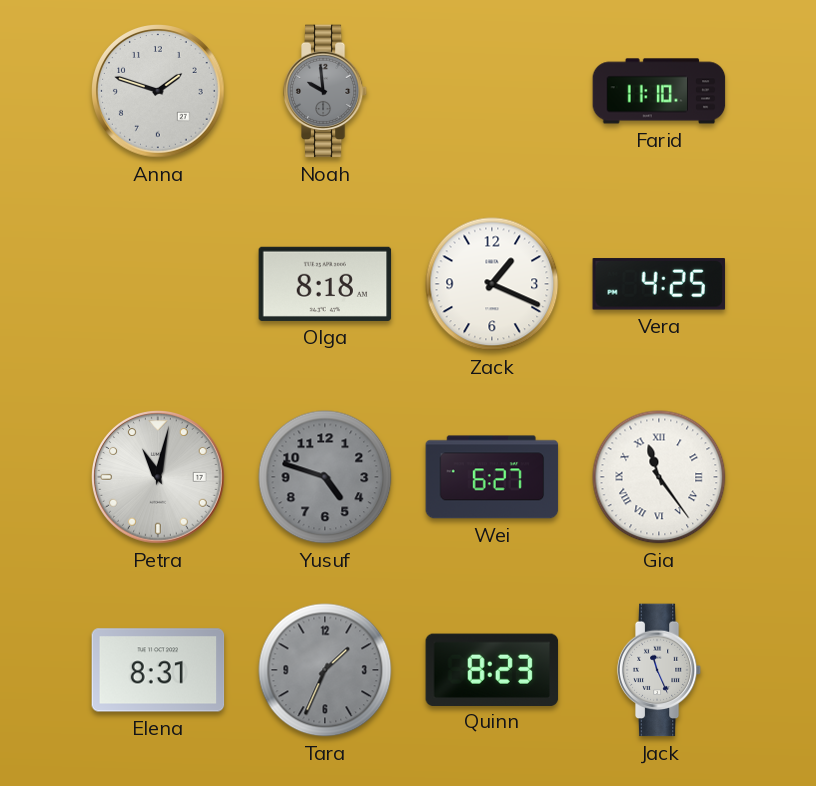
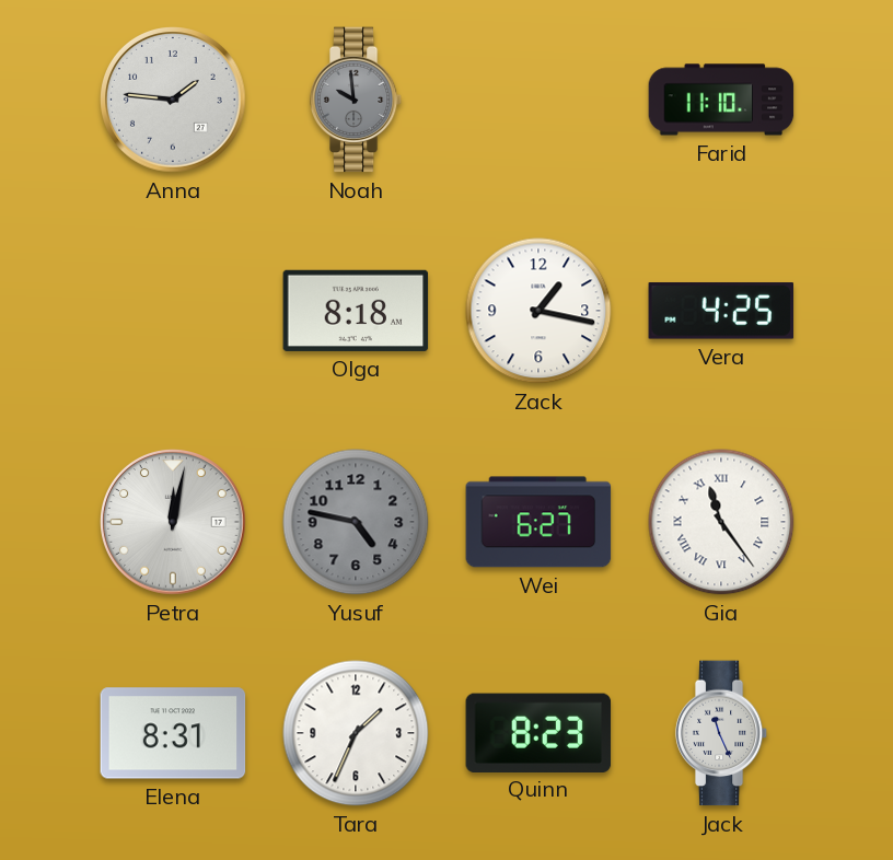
Anna: 1:48 -> 1:46
Zack: 1:19 -> 1:17
Petra: 11:02 -> 12:02
Yusuf: 4:48 -> 4:47
Tara dial: grey -> white
